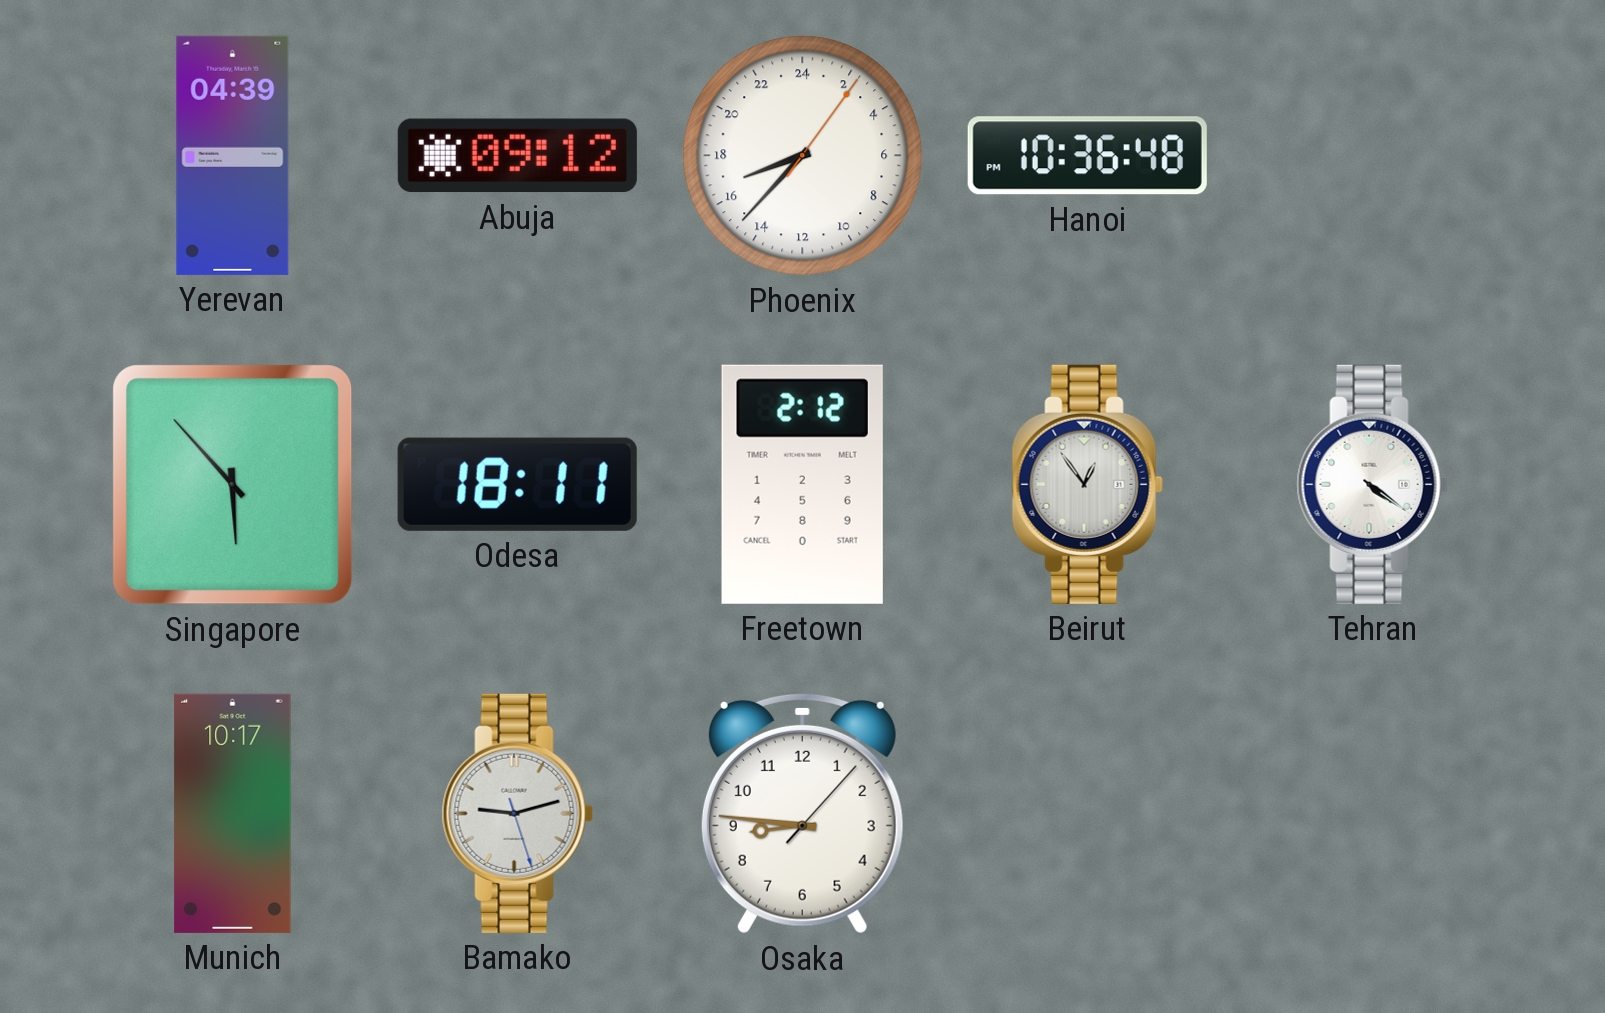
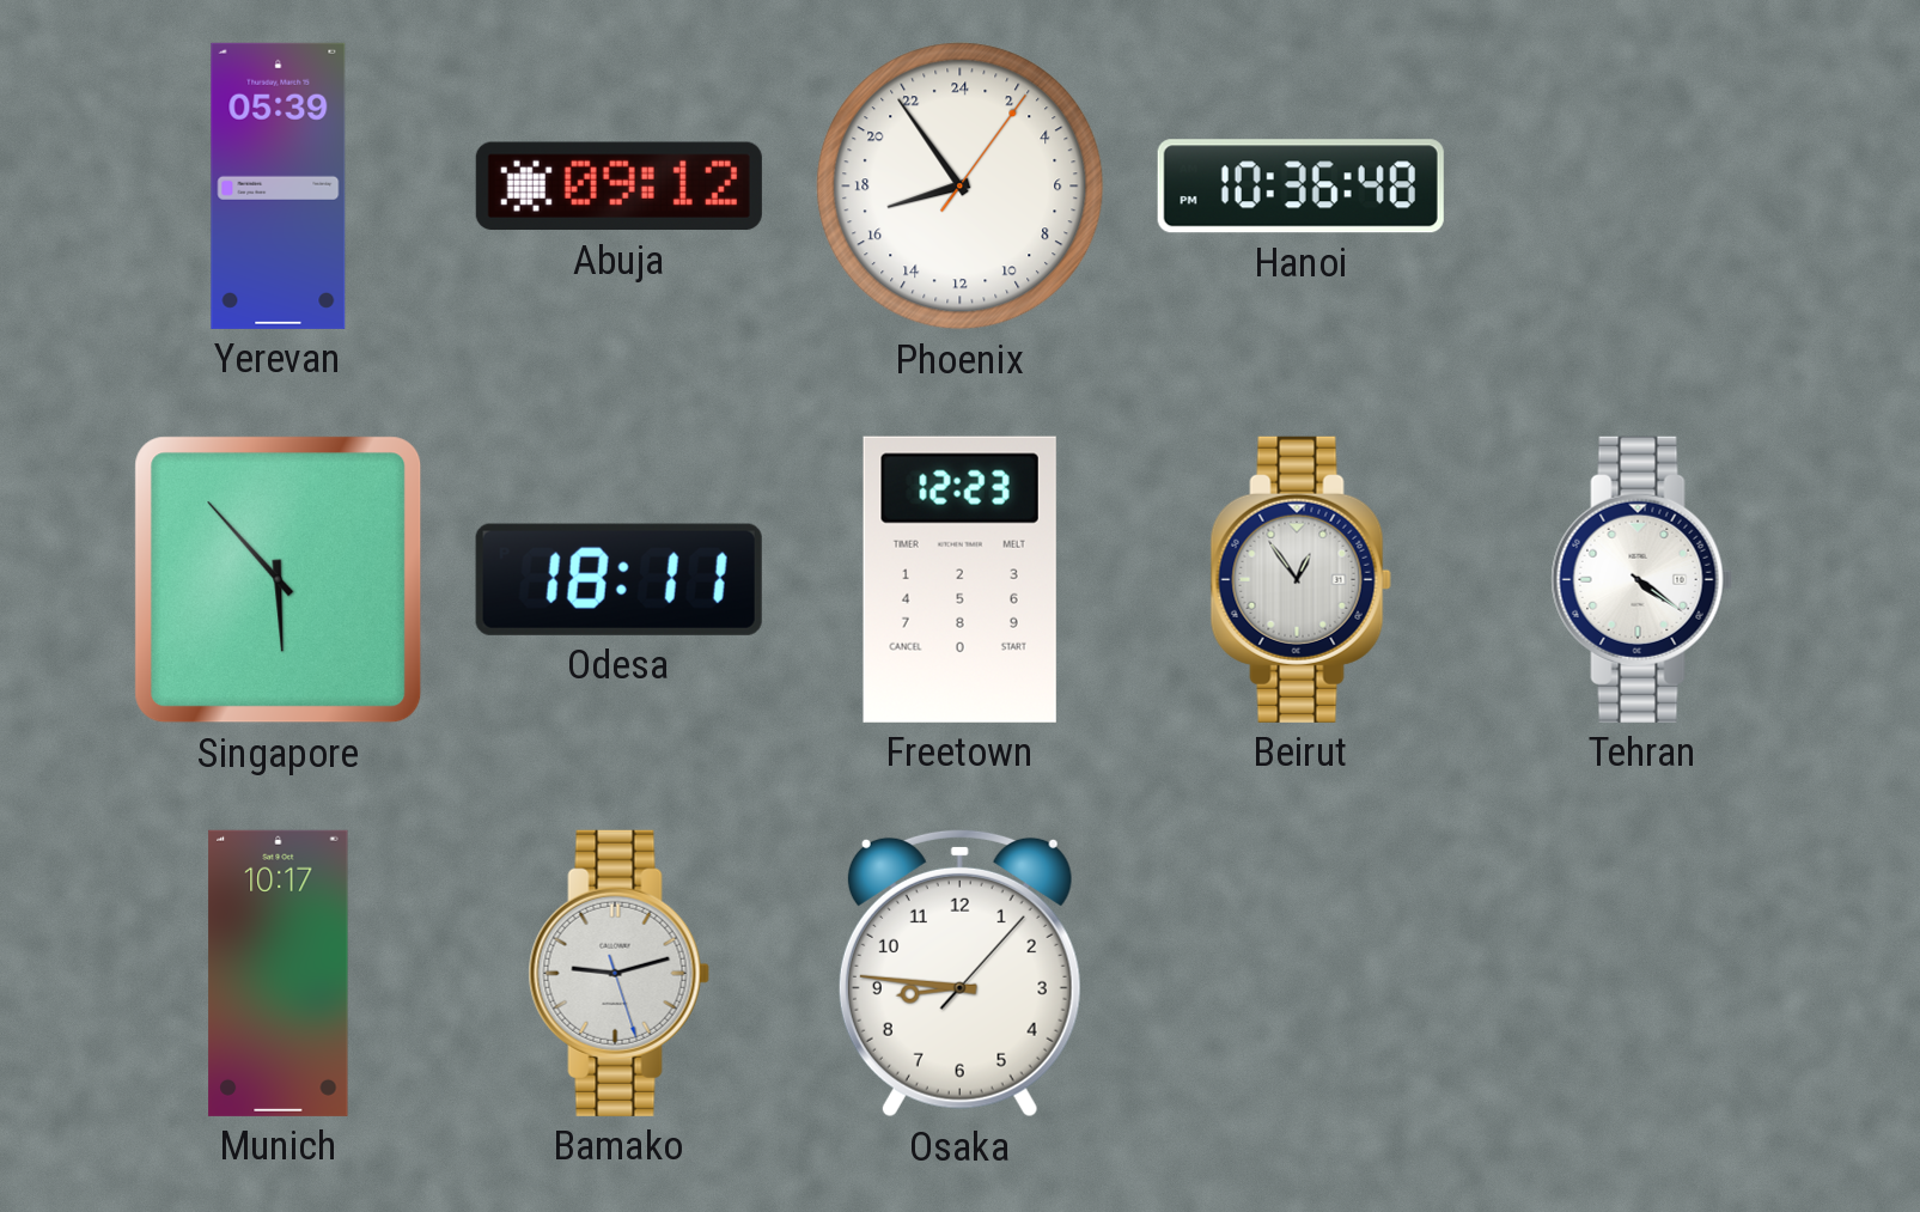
Yerevan: 04:39 -> 05:39
Phoenix: 16:37 -> 16:54
Freetown: 2:12 -> 12:23
